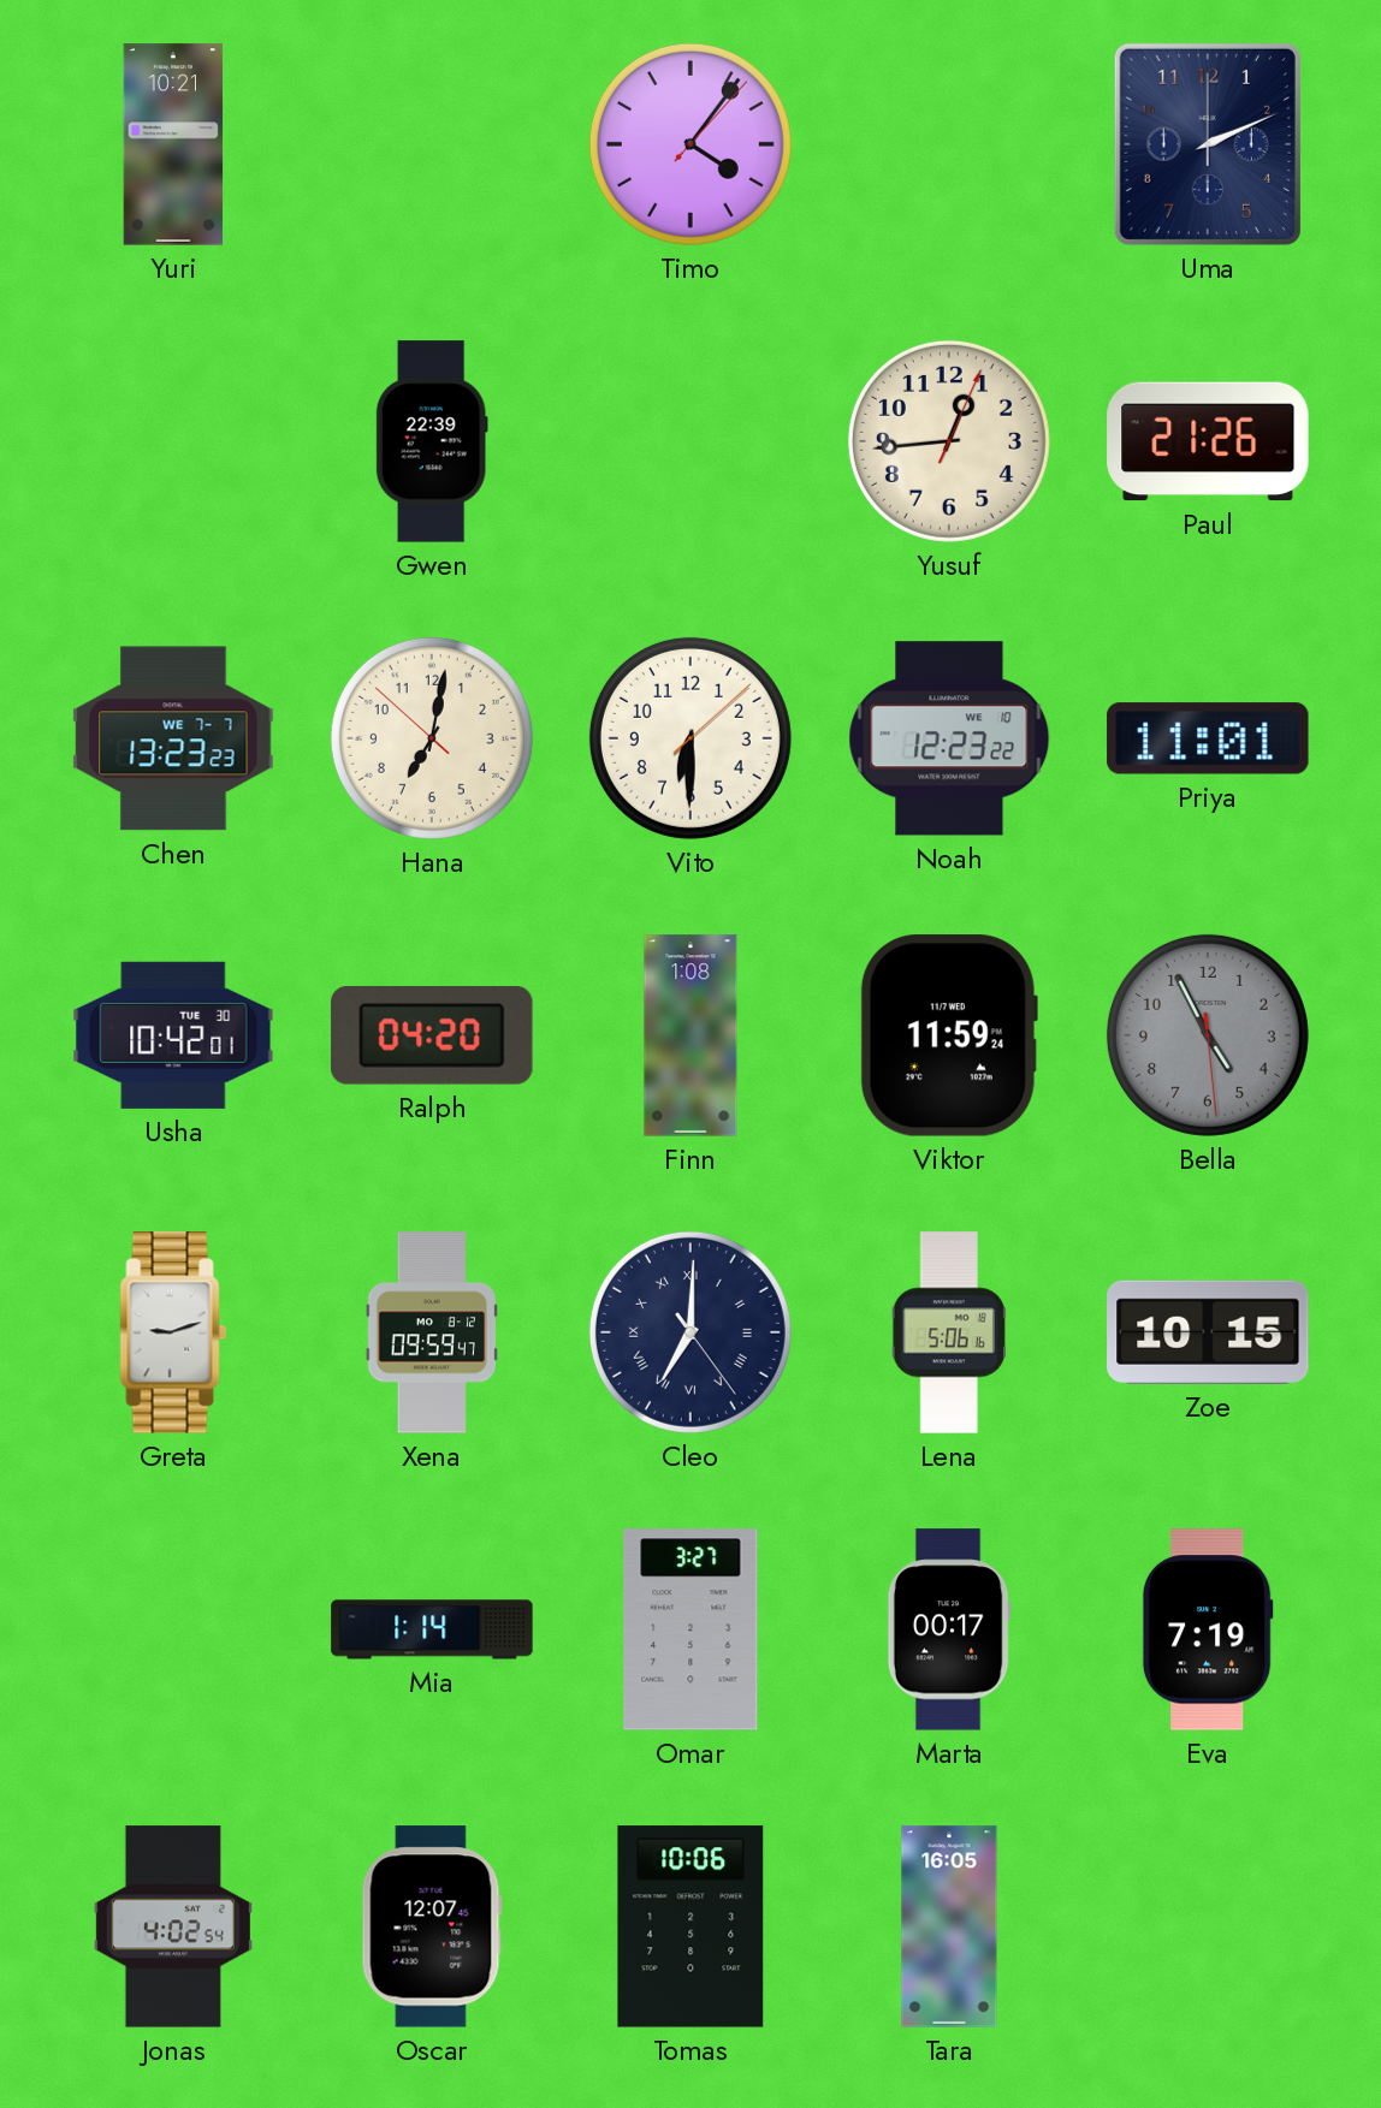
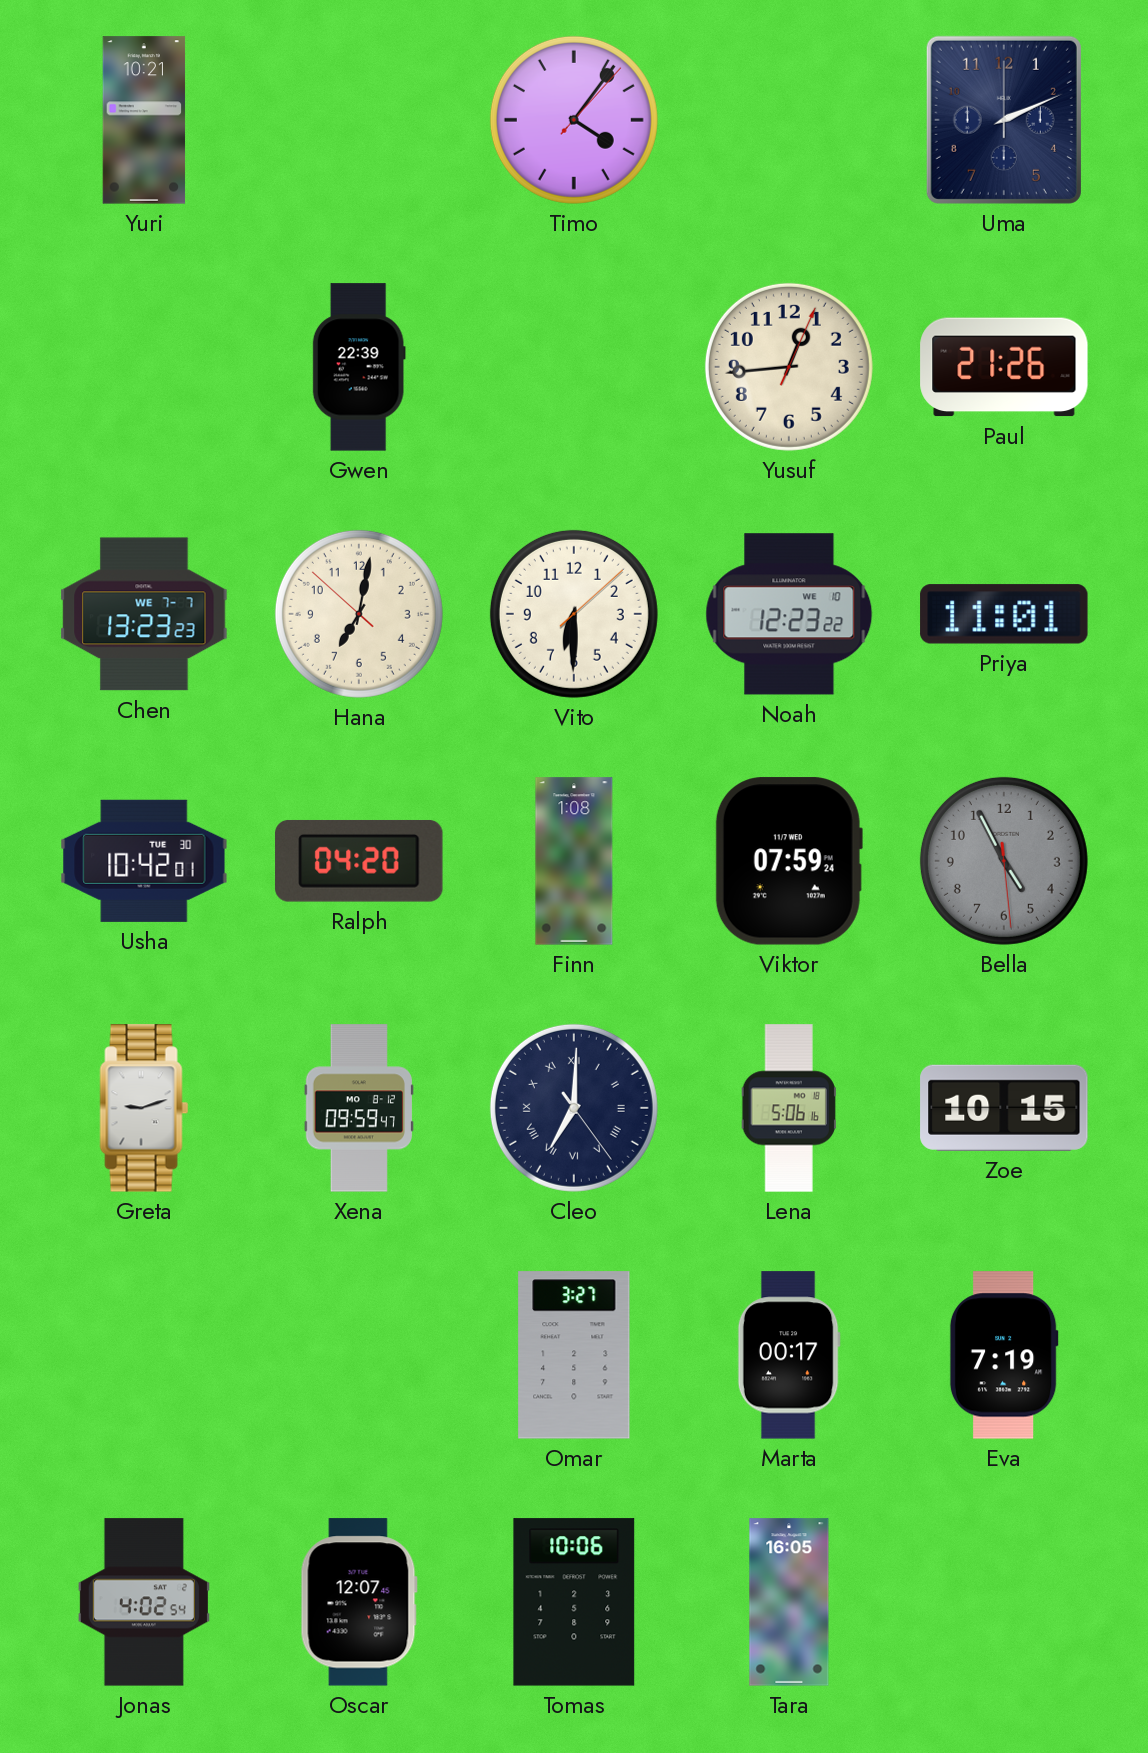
Viktor: 11:59 -> 07:59
Mia: 1:14 -> none
